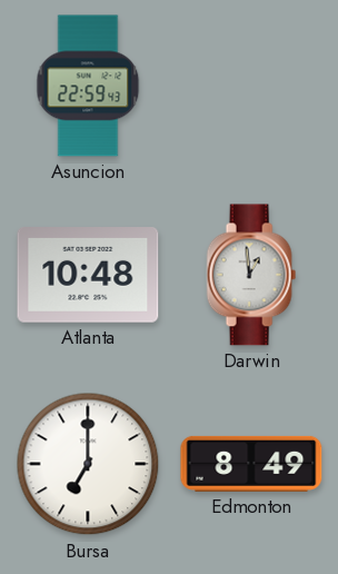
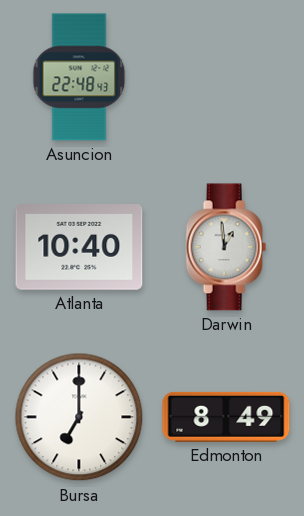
Asuncion: 22:59 -> 22:48
Atlanta: 10:48 -> 10:40
